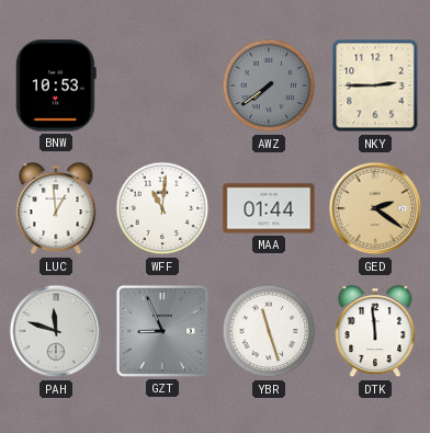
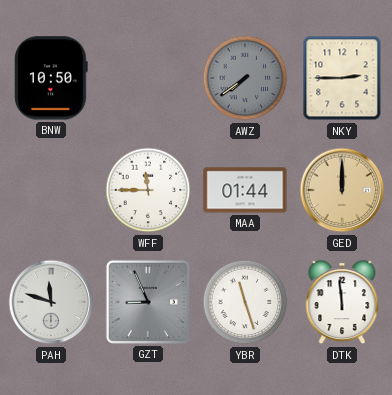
BNW: 10:53 -> 10:50
LUC: 12:59 -> none
WFF: 11:01 -> 11:45
GED: 2:21 -> 12:00
